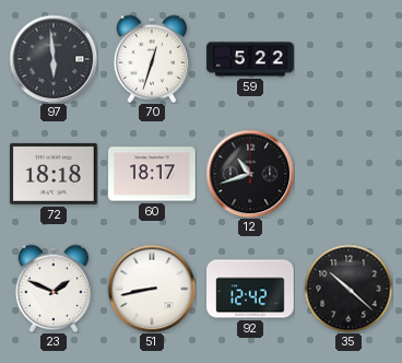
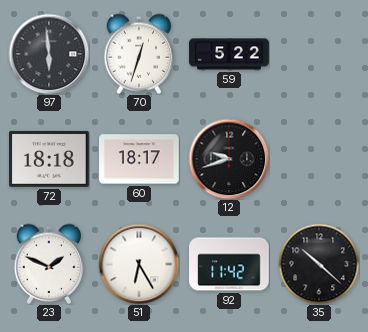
12: 10:42 -> 9:42
51: 8:43 -> 6:25
92: 12:42 -> 11:42
